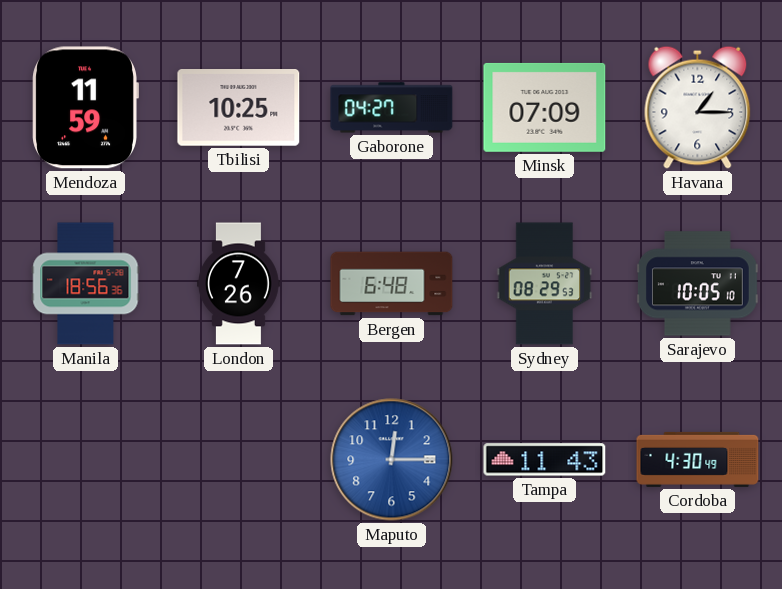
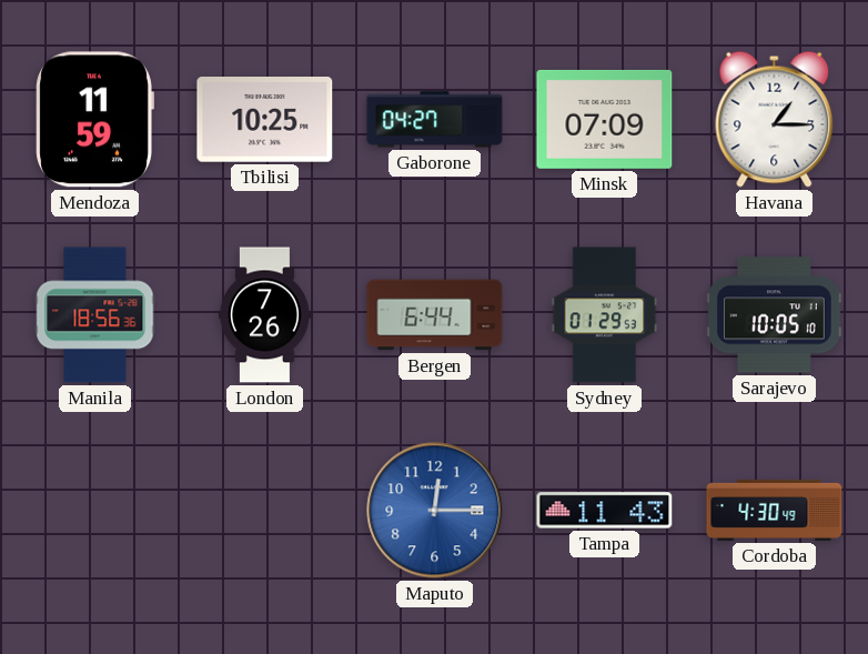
Bergen: 6:48 -> 6:44
Sydney: 08:29 -> 01:29
